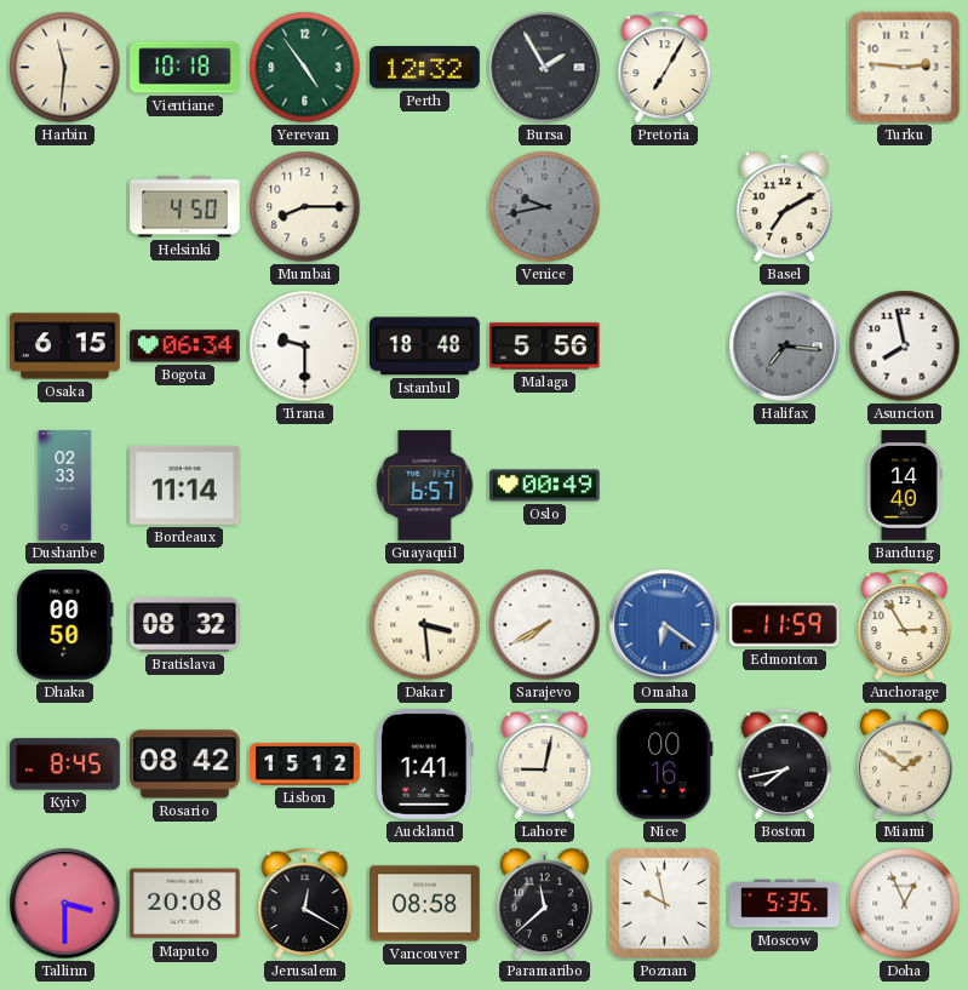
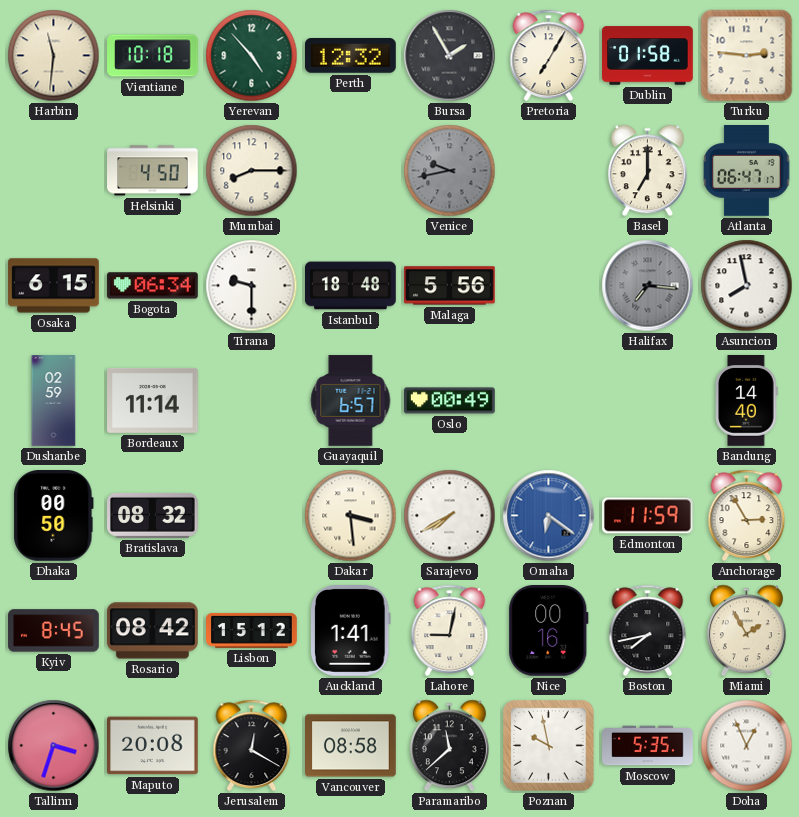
Yerevan: 4:54 -> 4:53
Dublin: none -> 01:58
Basel: 7:10 -> 7:00
Atlanta: none -> 06:47
Dushanbe: 02:33 -> 02:59
Miami: 1:51 -> 1:55
Tallinn: 3:30 -> 3:33
